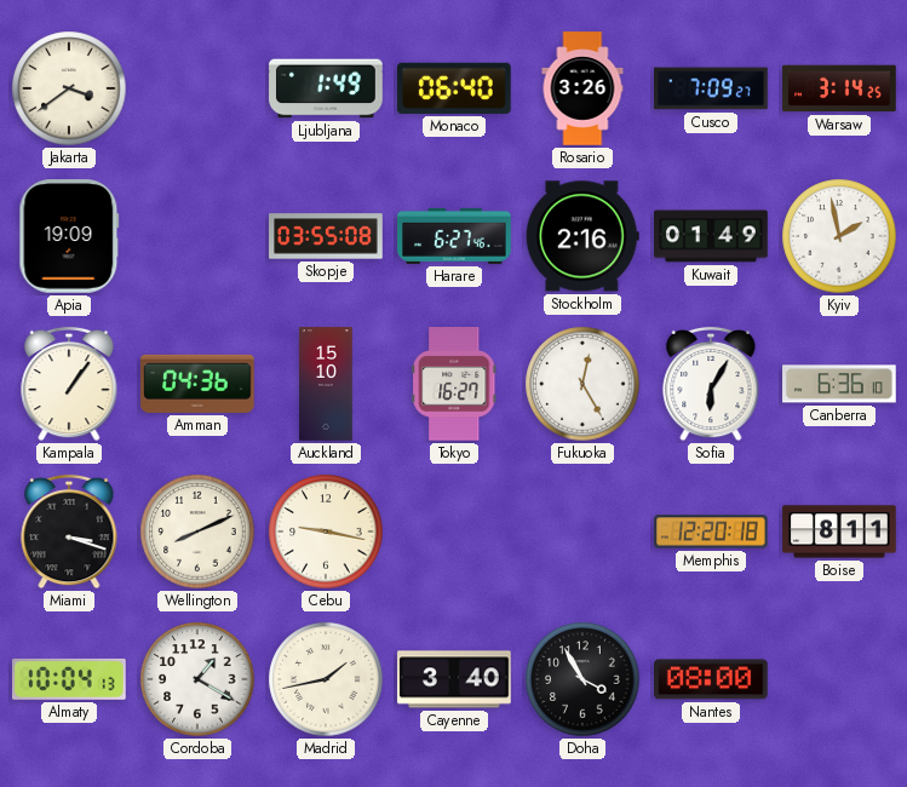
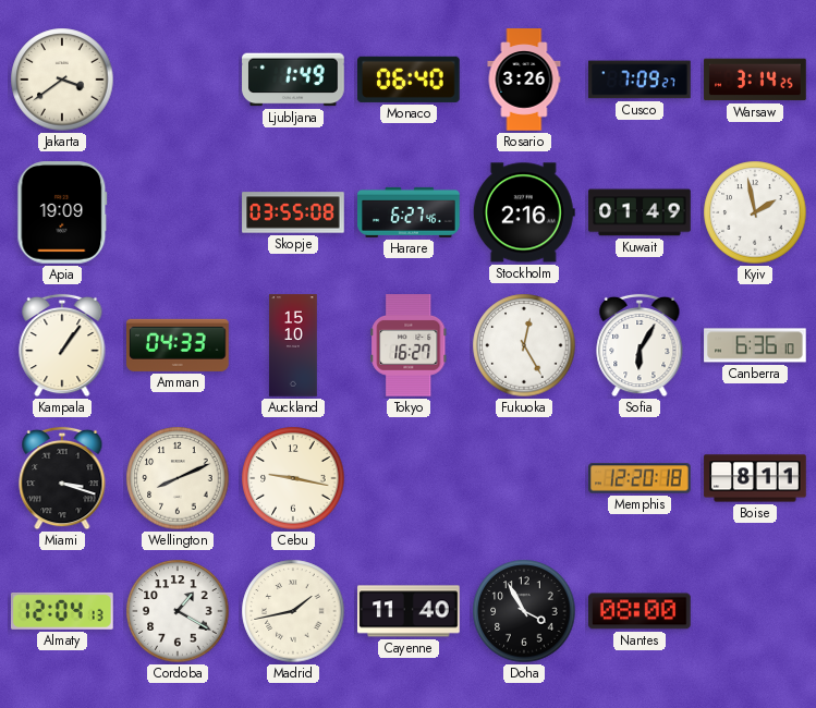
Amman: 04:36 -> 04:33
Almaty: 10:04 -> 12:04
Cayenne: 3:40 -> 11:40
